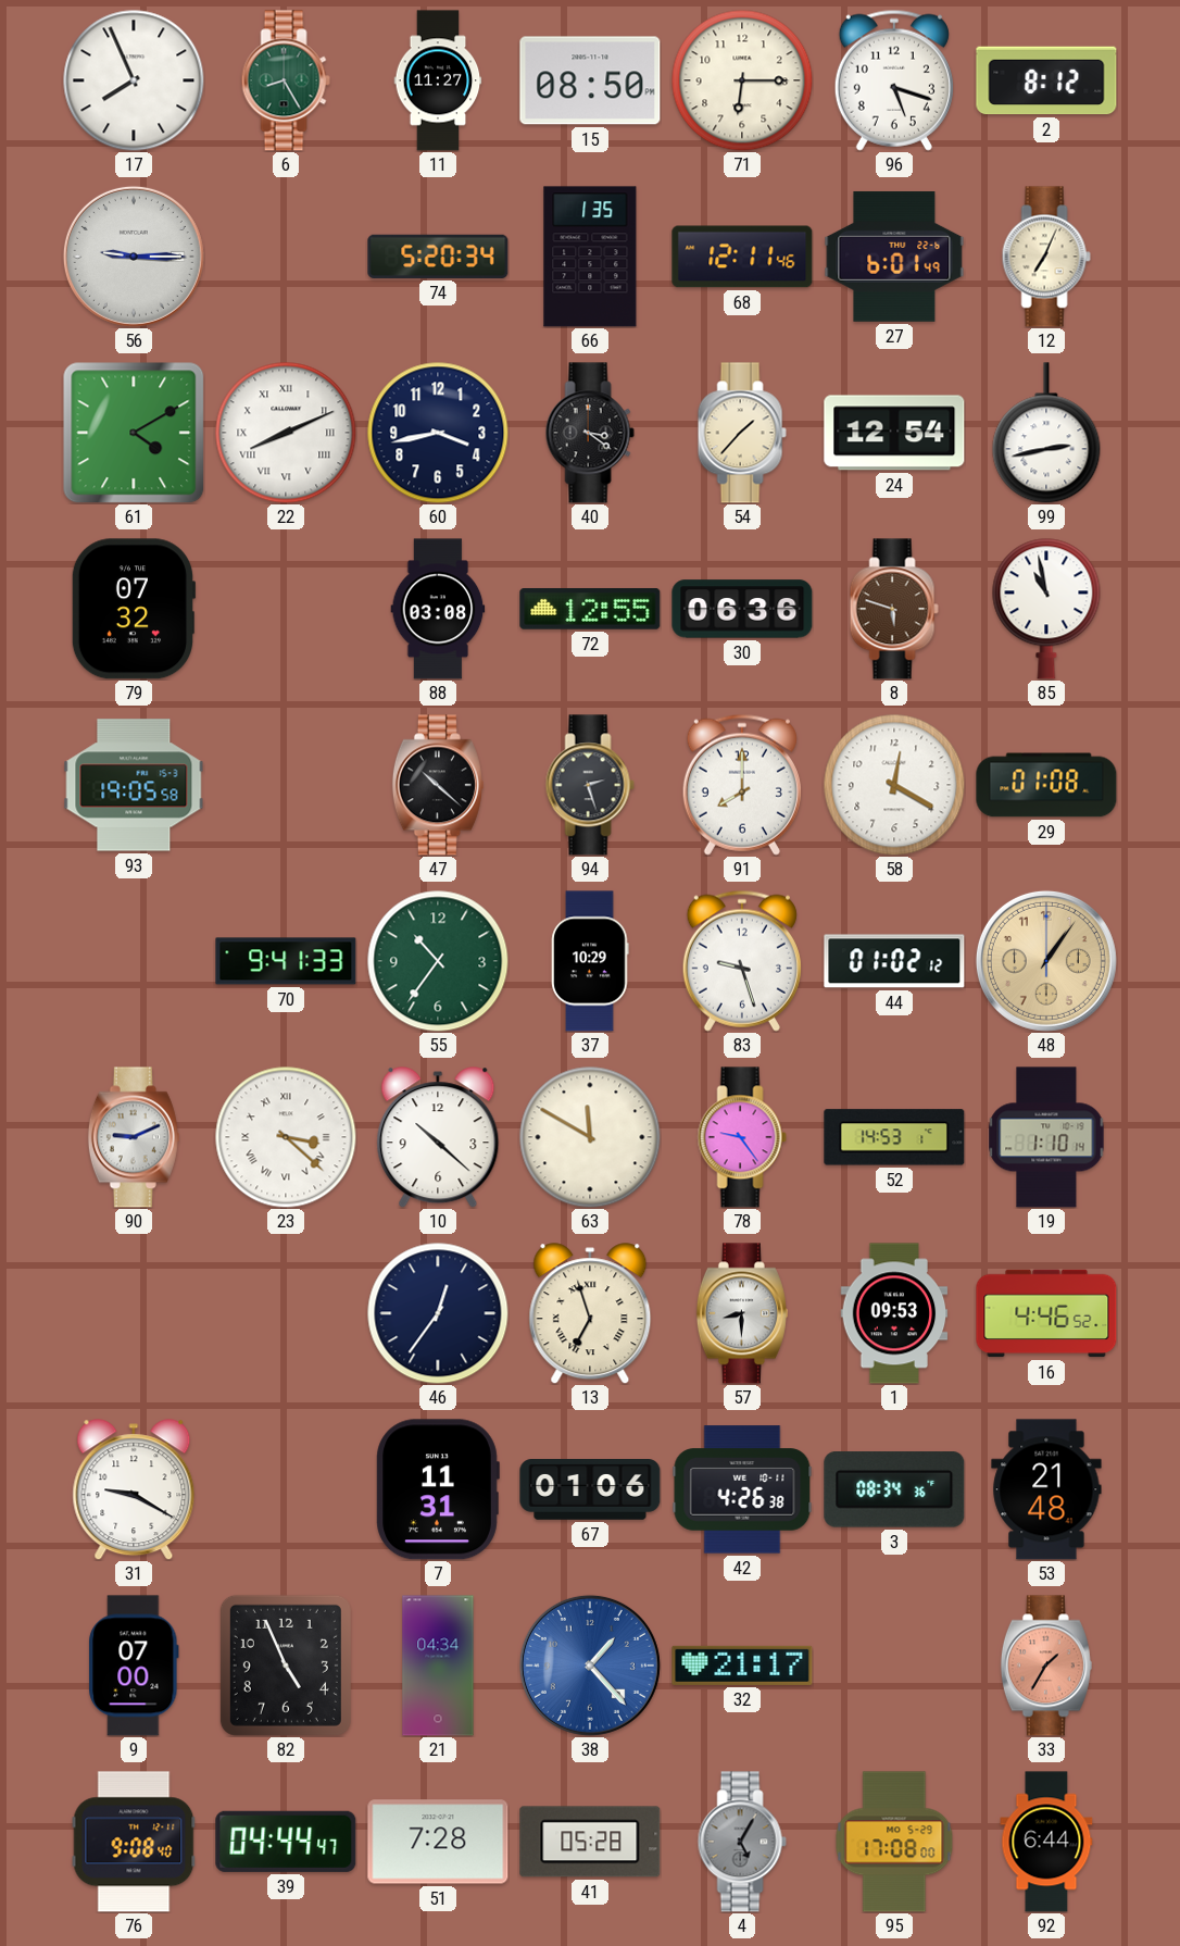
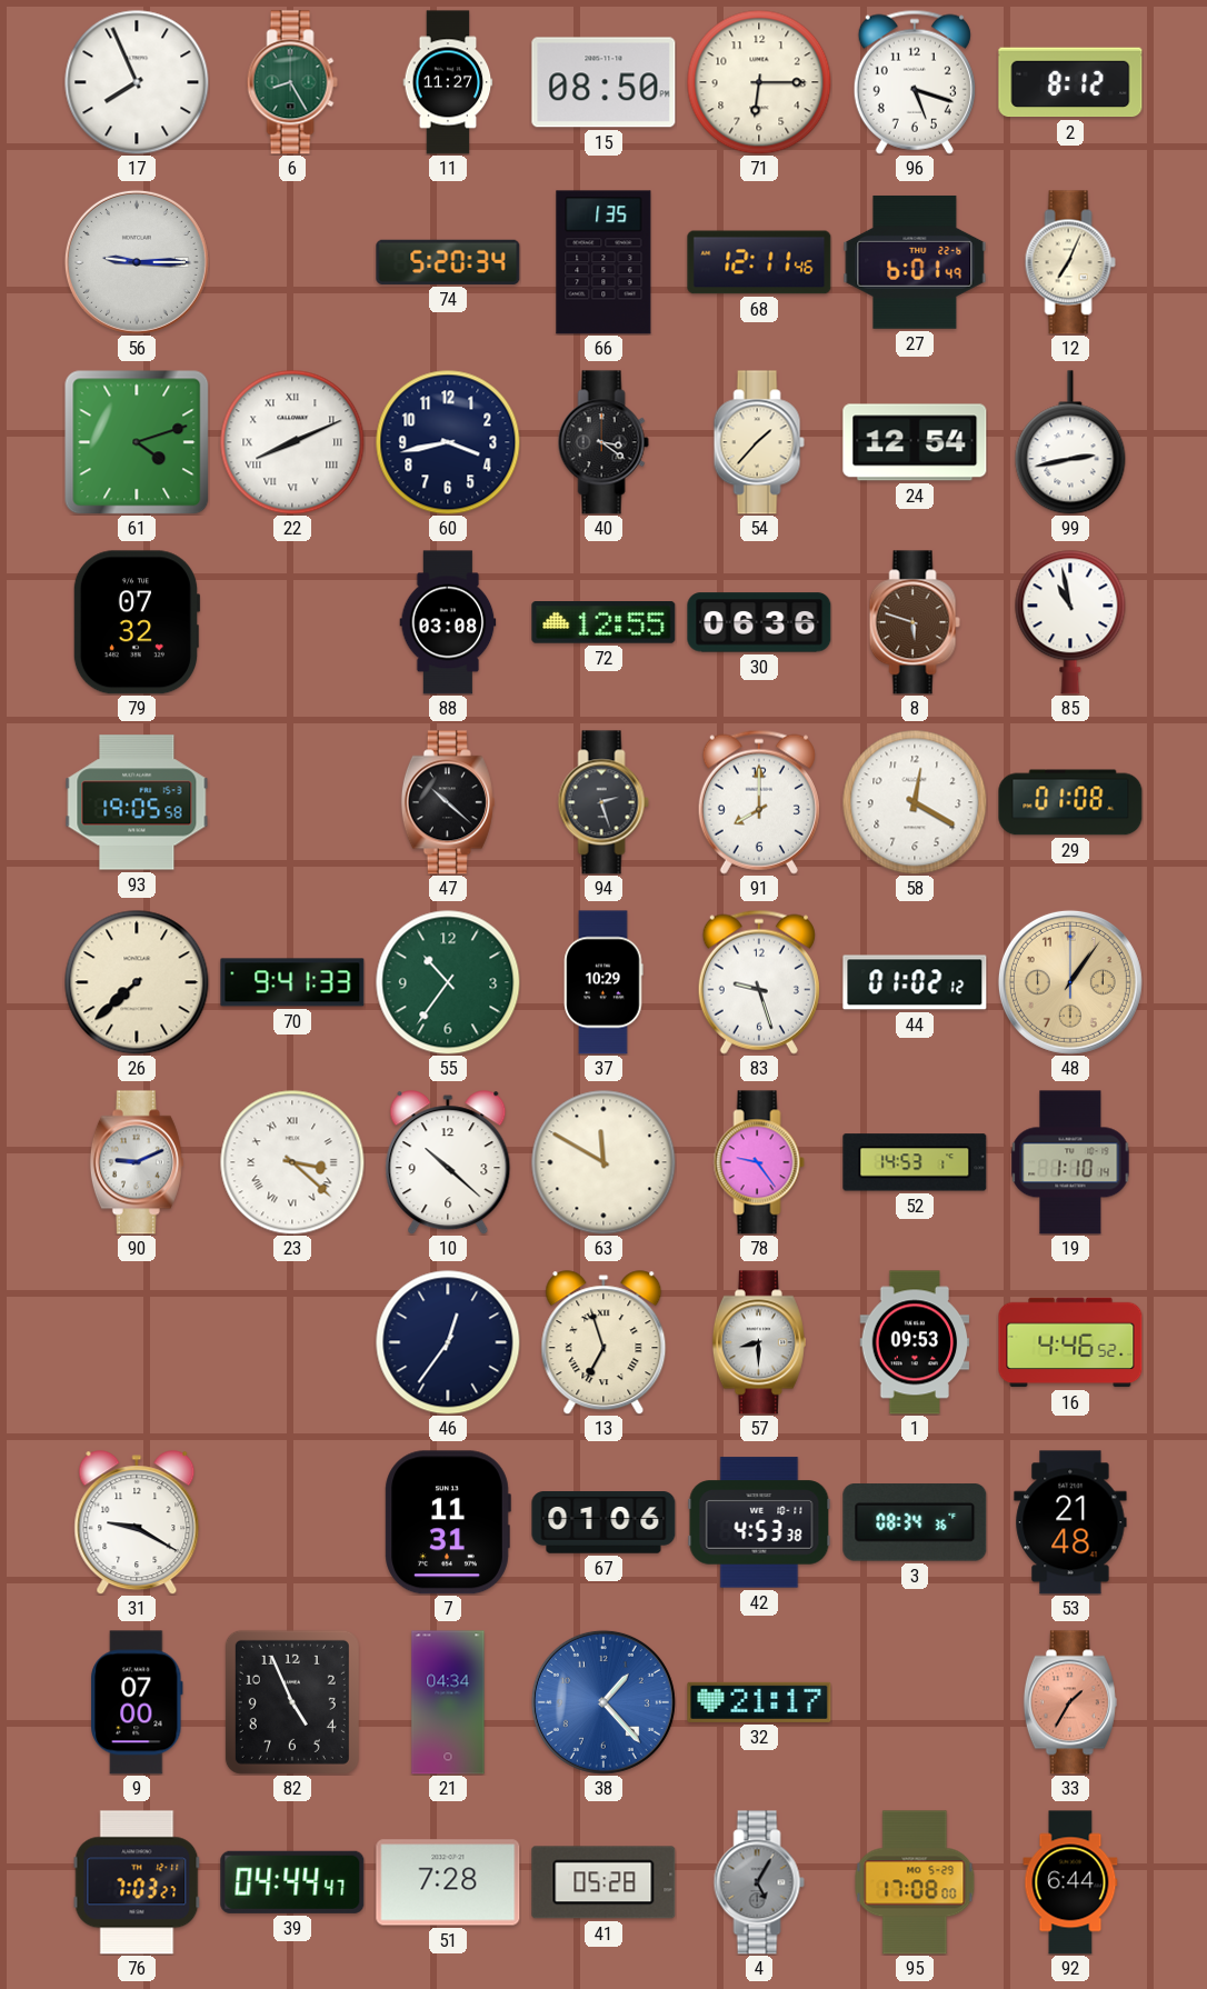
61: 4:10 -> 4:12
26: none -> 7:38
42: 4:26 -> 4:53
76: 9:08 -> 7:03
